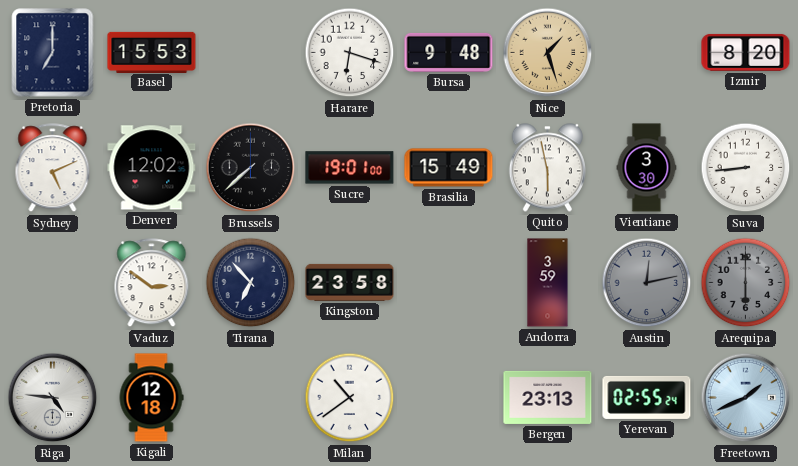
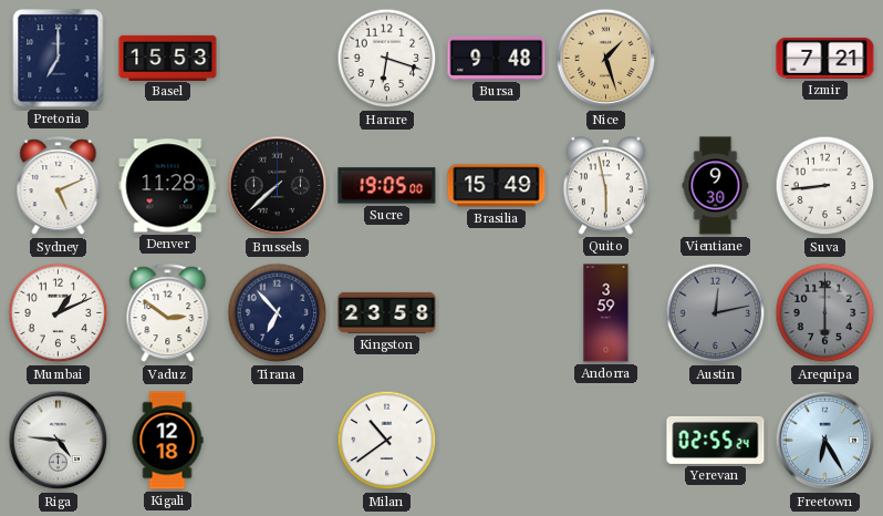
Izmir: 8:20 -> 7:21
Denver: 12:02 -> 11:28
Sucre: 19:01 -> 19:05
Vientiane: 3:30 -> 9:30
Mumbai: none -> 1:11
Bergen: 23:13 -> none
Freetown: 1:41 -> 6:25
